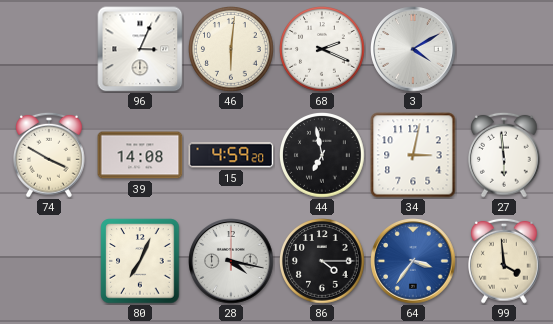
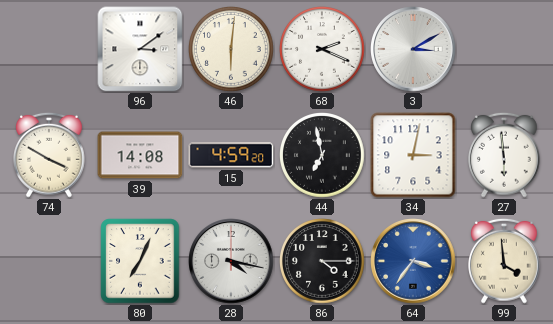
96: 3:04 -> 3:09
3: 4:10 -> 3:10
